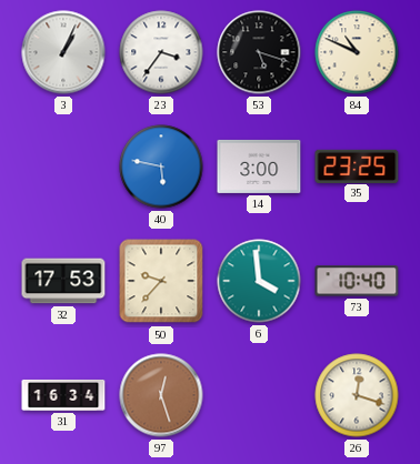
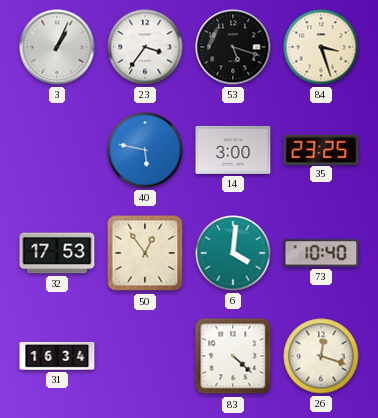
84: 10:49 -> 3:27
50: 9:37 -> 12:54
6: 3:59 -> 4:01
97: 12:27 -> none
83: none -> 4:22
